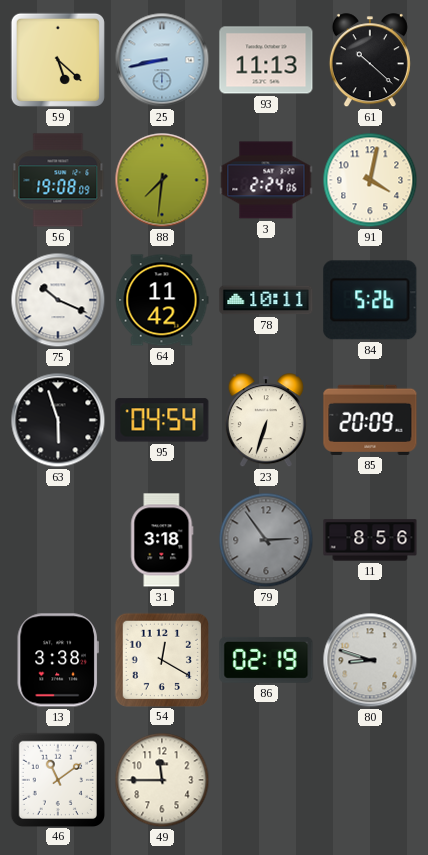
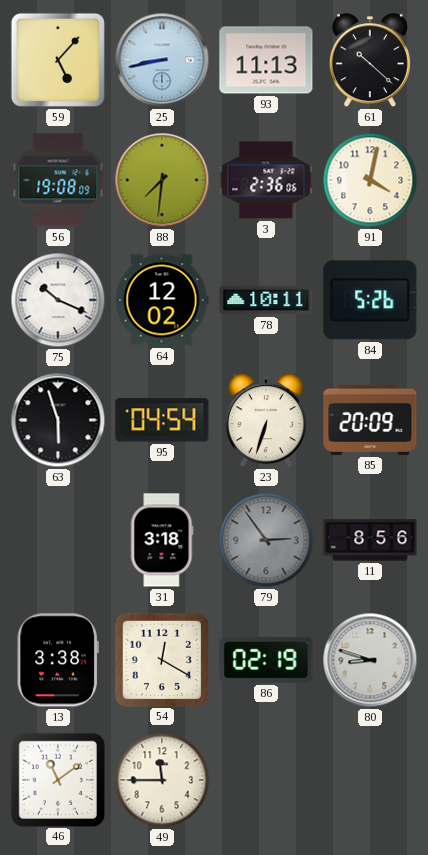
59: 5:22 -> 5:07
3: 2:24 -> 2:36
64: 11:42 -> 12:02
